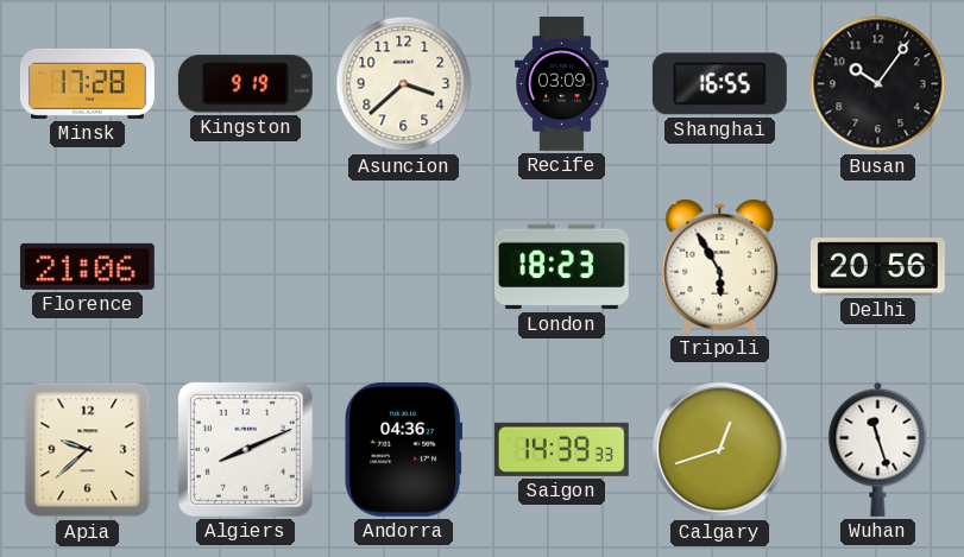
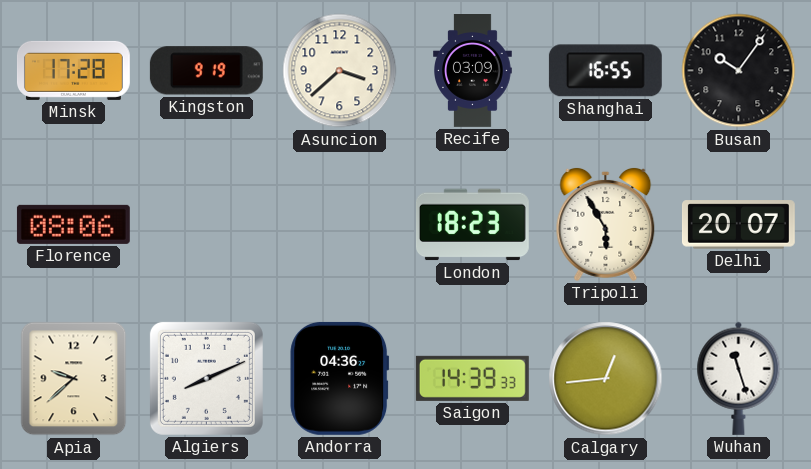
Florence: 21:06 -> 08:06
Delhi: 20:56 -> 20:07
Calgary: 12:42 -> 12:44
